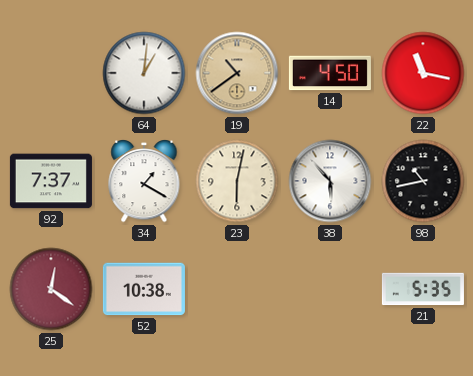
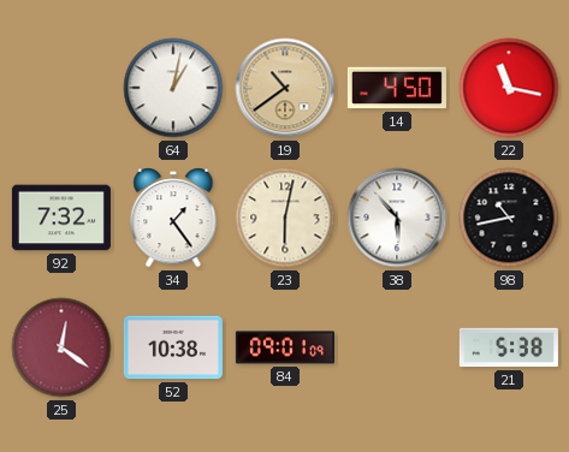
64: 1:01 -> 1:02
92: 7:37 -> 7:32
34: 1:20 -> 1:24
84: none -> 09:01
21: 5:35 -> 5:38
